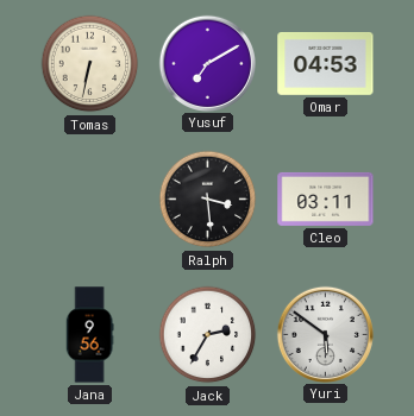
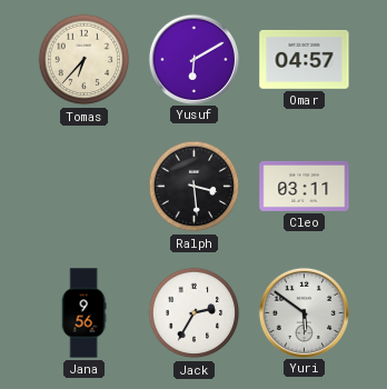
Tomas: 6:32 -> 6:37
Yusuf: 7:10 -> 6:10
Omar: 04:53 -> 04:57
